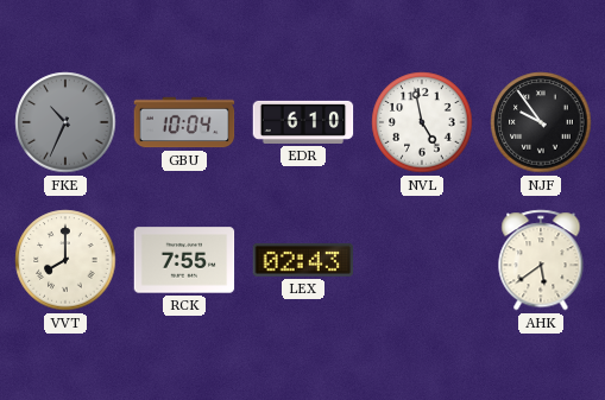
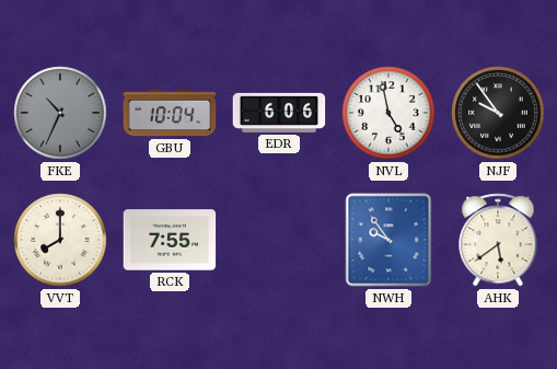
EDR: 6:10 -> 6:06
LEX: 02:43 -> none
NWH: none -> 9:54
